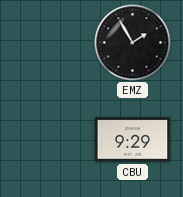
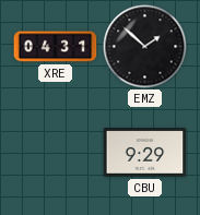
XRE: none -> 04:31
EMZ: 1:55 -> 1:52
